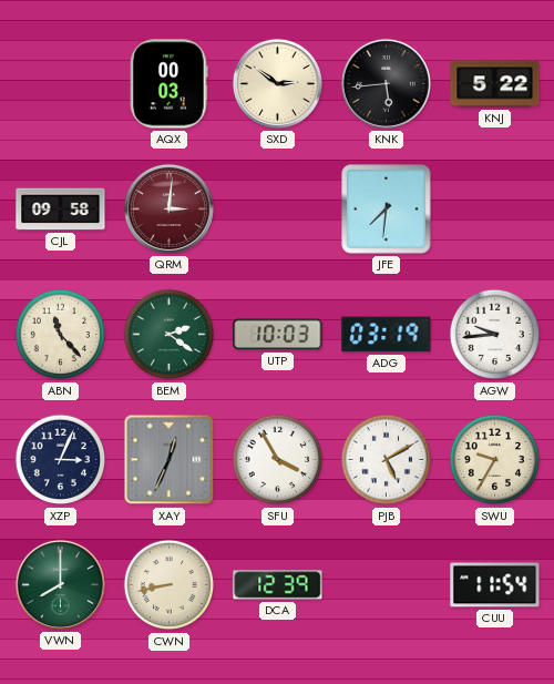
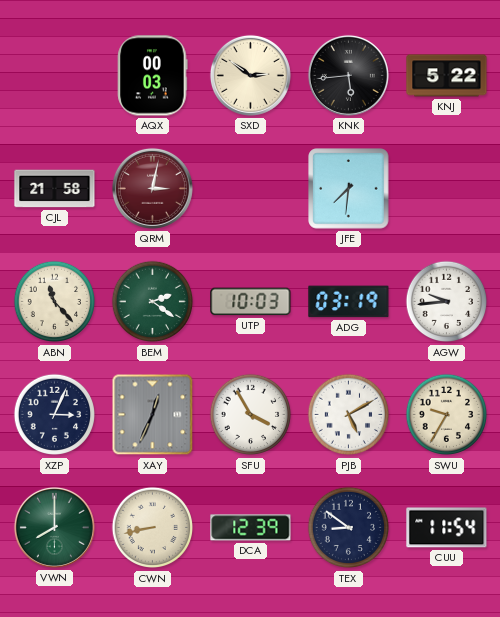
CJL: 09:58 -> 21:58
QRM: 3:01 -> 3:02
TEX: none -> 8:51
